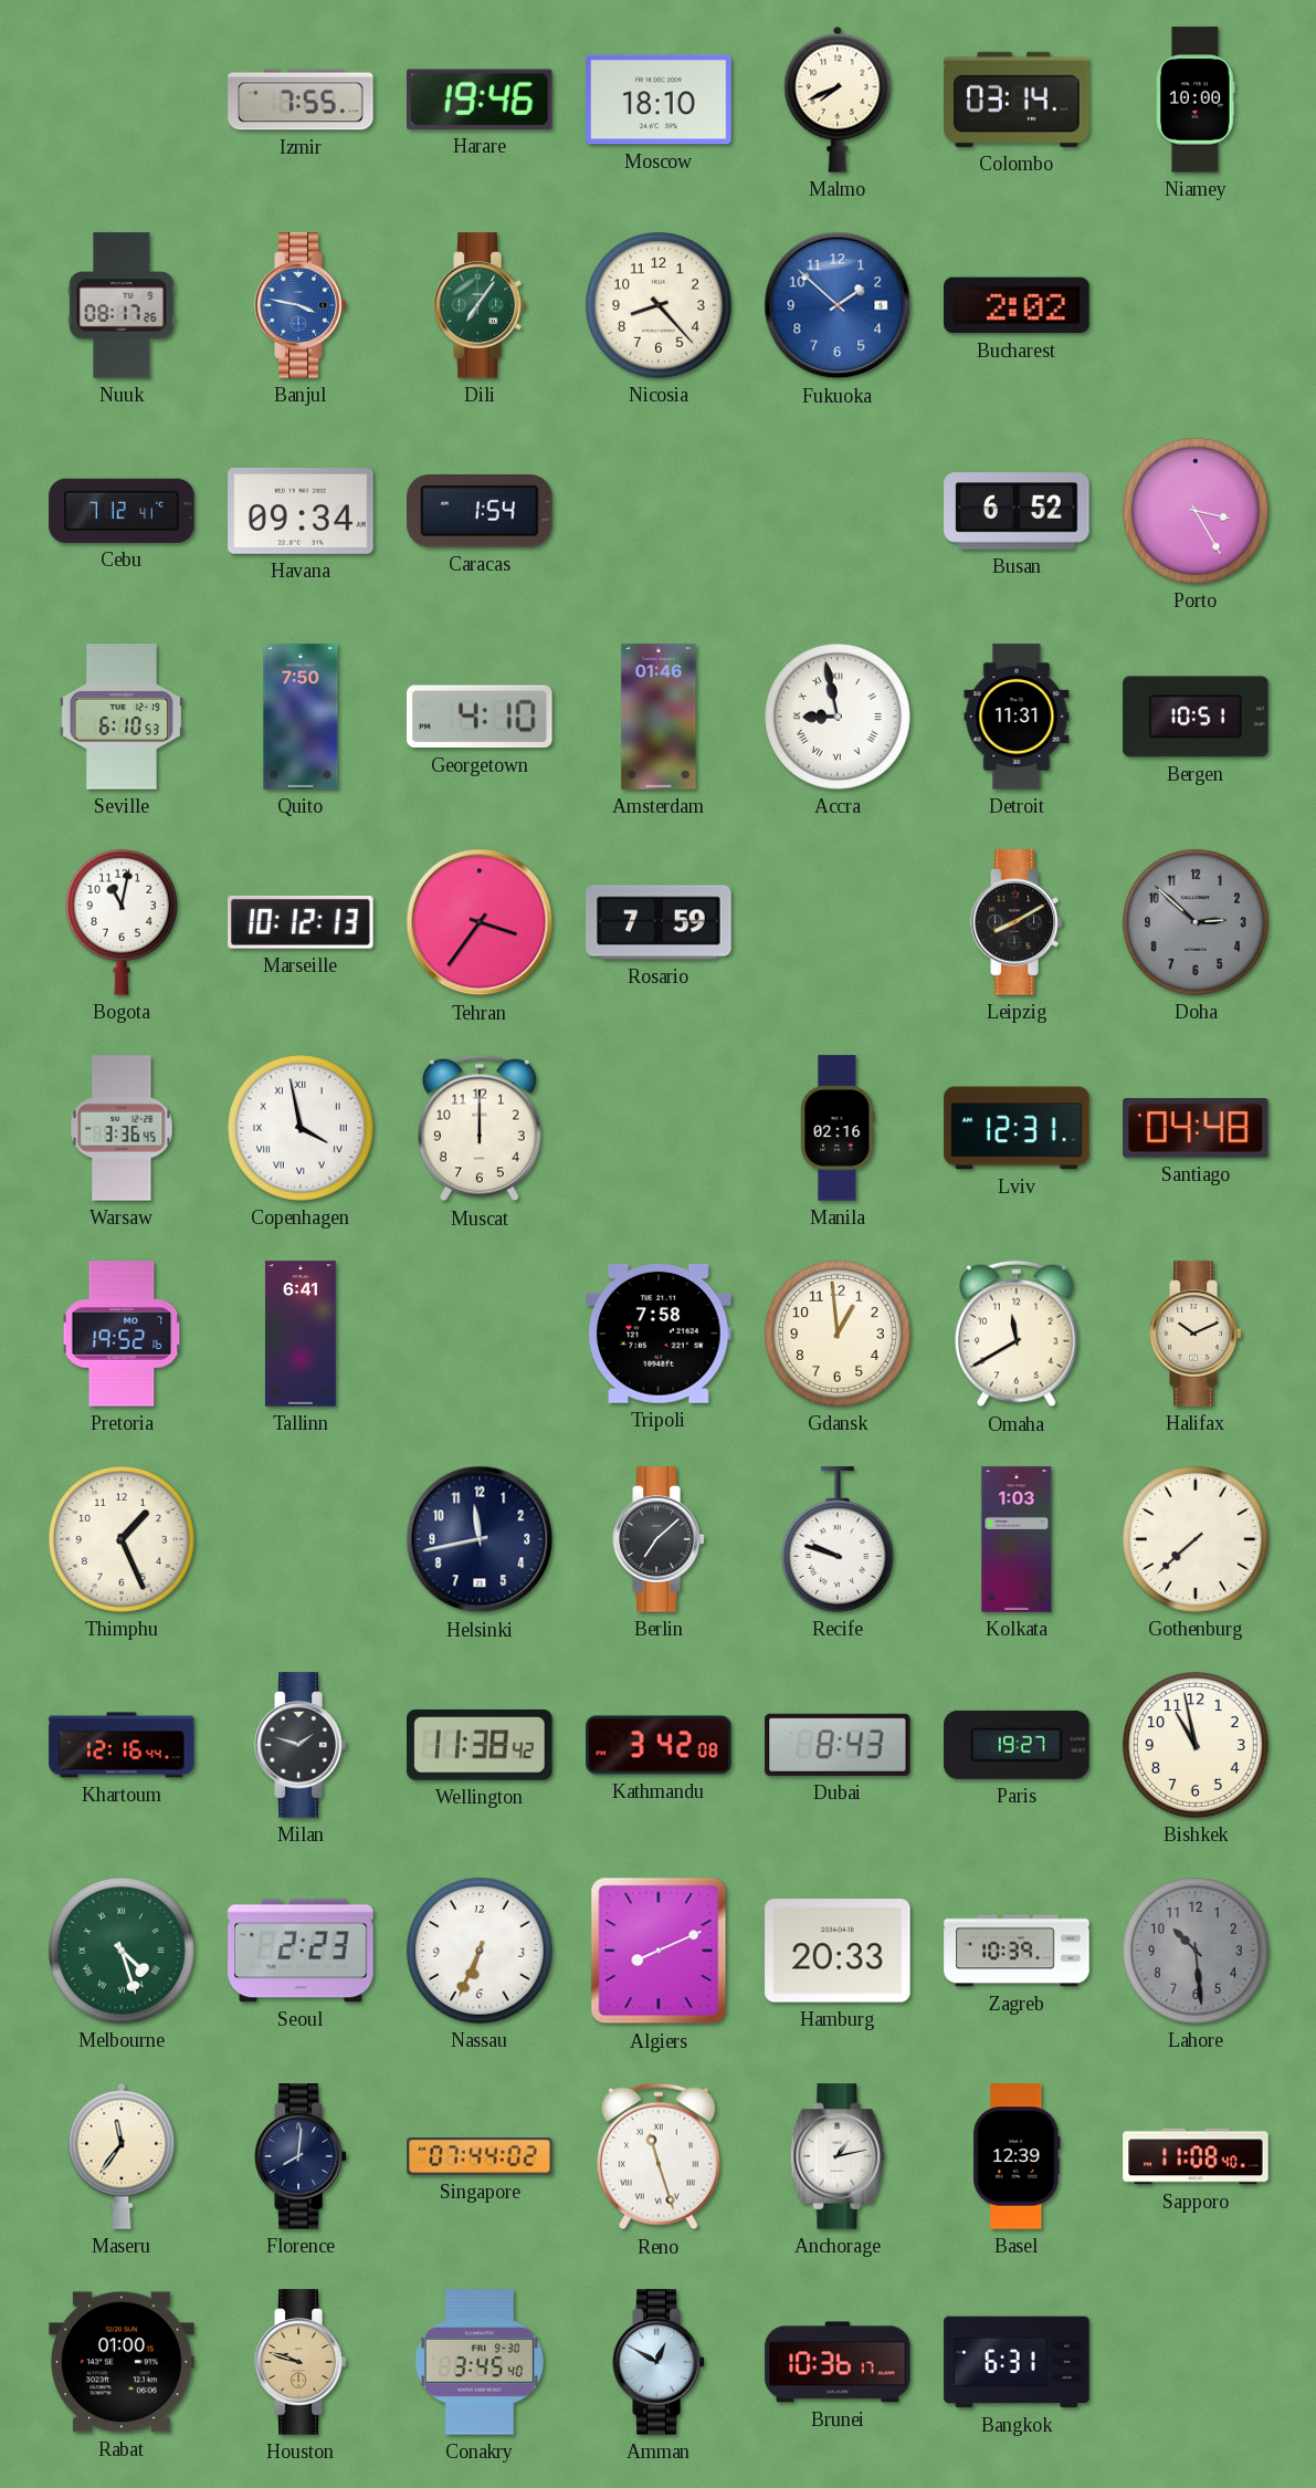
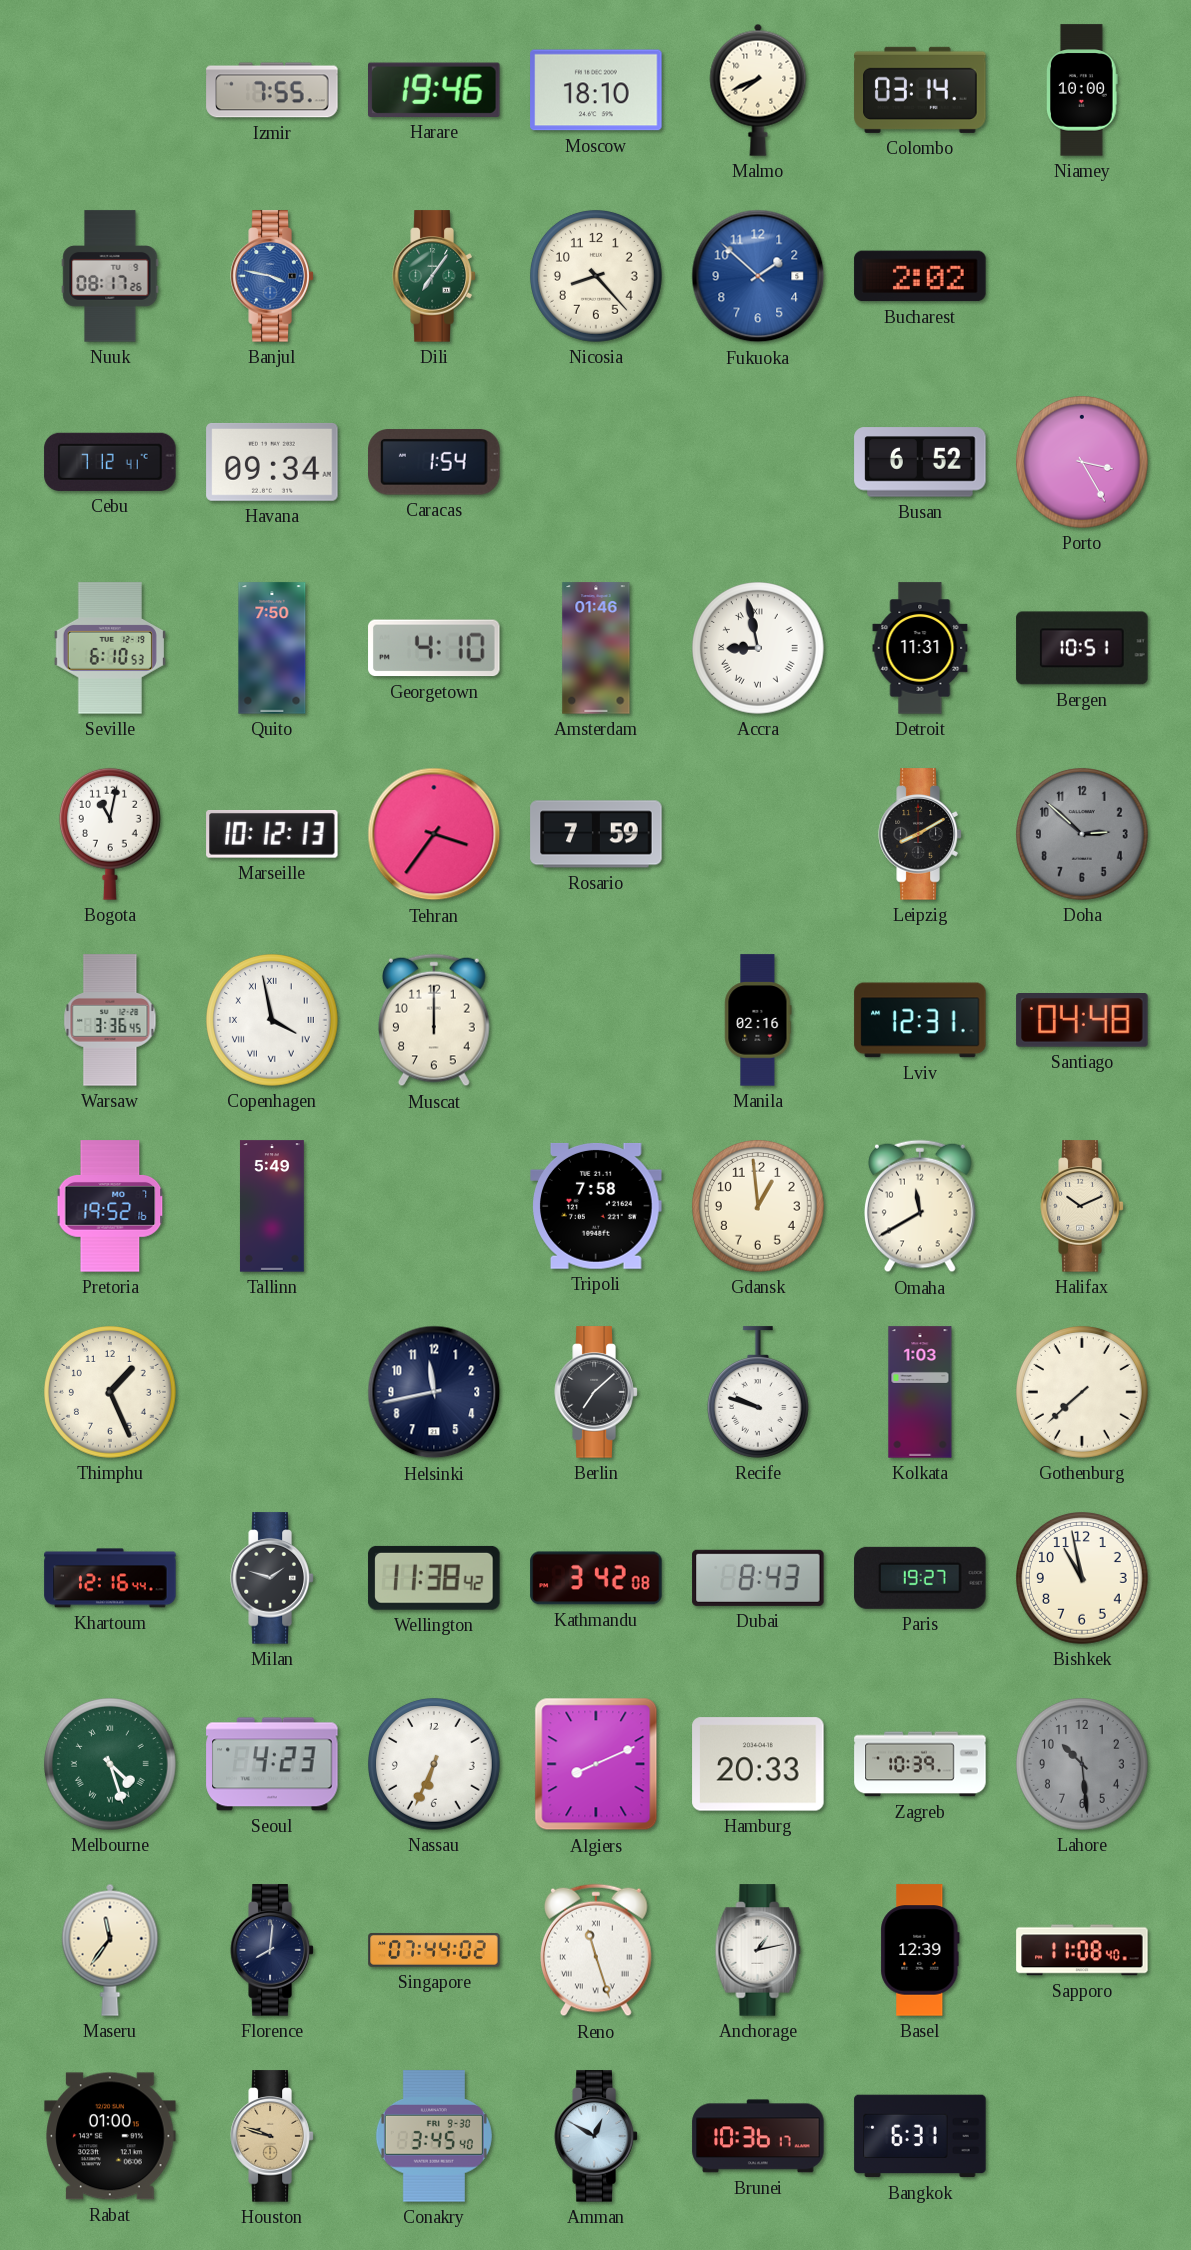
Tallinn: 6:41 -> 5:49
Seoul: 2:23 -> 4:23
